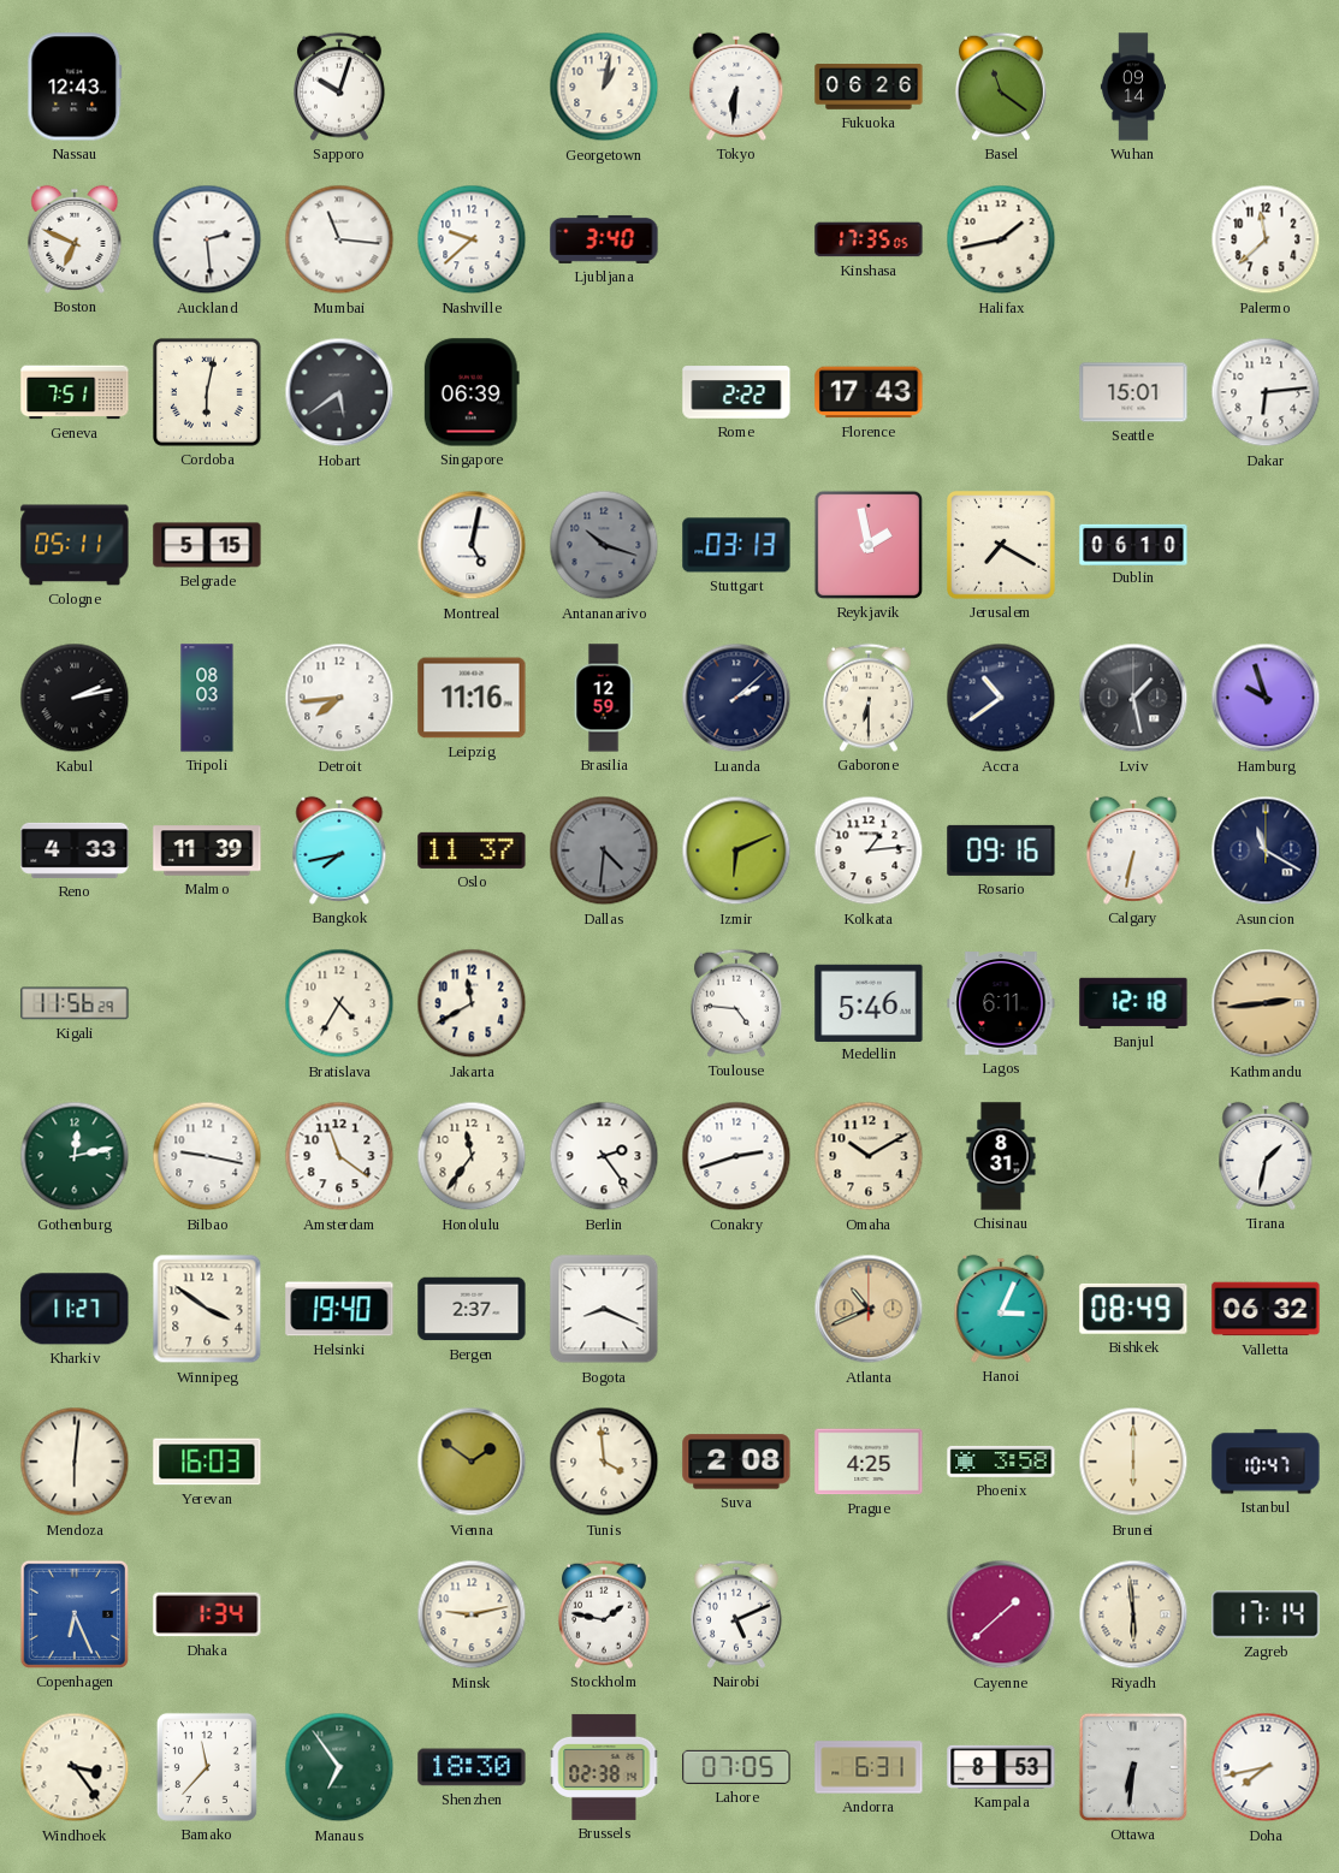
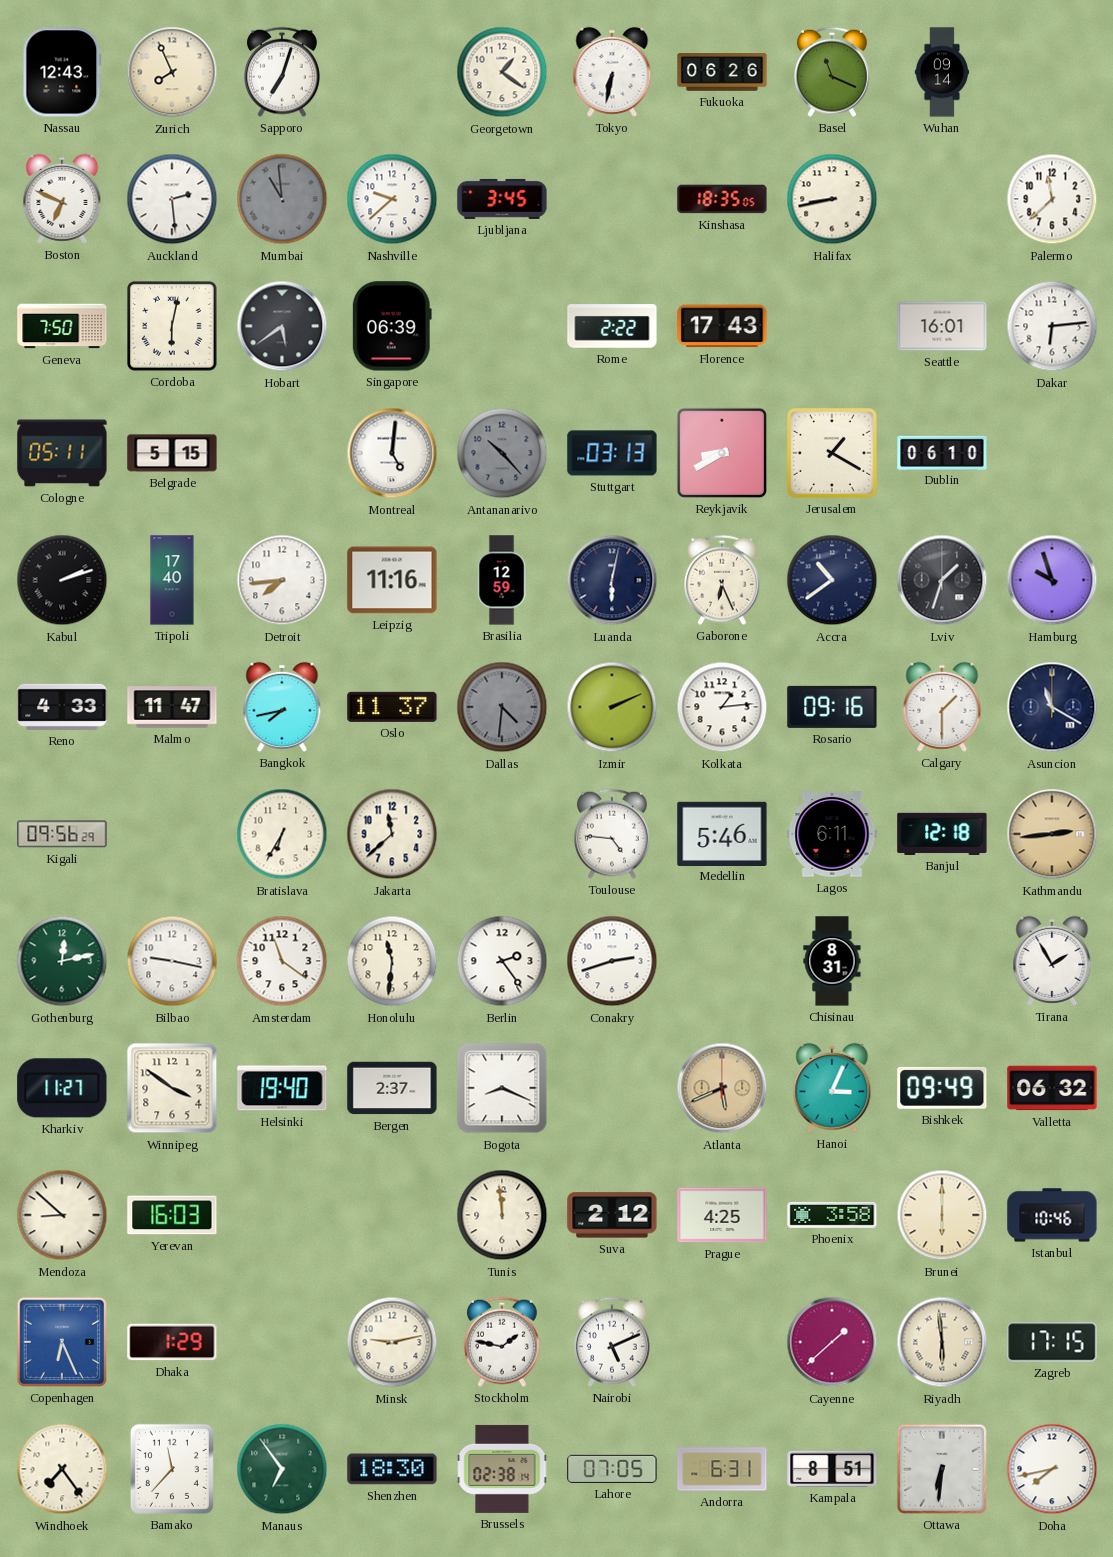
Zurich: none -> 7:56
Sapporo: 10:03 -> 7:03
Georgetown: 1:02 -> 1:21
Tokyo: 6:31 -> 6:32
Basel: 11:21 -> 11:19
Mumbai: 11:16 -> 10:59
Mumbai dial: white -> grey
Ljubljana: 3:40 -> 3:45
Kinshasa: 17:35 -> 18:35
Halifax: 1:43 -> 8:43
Geneva: 7:51 -> 7:50
Seattle: 15:01 -> 16:01
Montreal: 5:02 -> 5:01
Antananarivo: 10:18 -> 10:23
Reykjavik: 1:58 -> 8:40
Jerusalem: 7:20 -> 1:20
Kabul: 2:13 -> 2:12
Tripoli: 08:03 -> 17:40
Luanda: 2:08 -> 6:02
Gaborone: 6:30 -> 6:26
Lviv: 1:28 -> 1:33
Malmo: 11:39 -> 11:47
Izmir: 6:11 -> 2:11
Calgary: 6:32 -> 1:30
Kigali: 11:56 -> 09:56
Bratislava: 4:35 -> 6:35
Jakarta: 11:40 -> 11:38
Honolulu: 11:36 -> 11:31
Omaha: 10:10 -> none
Tirana: 1:32 -> 1:55
Atlanta: 10:41 -> 5:41
Bishkek: 08:49 -> 09:49
Mendoza: 6:01 -> 8:52
Vienna: 1:51 -> none
Tunis: 3:59 -> 11:59
Suva: 2:08 -> 2:12
Istanbul: 10:47 -> 10:46
Dhaka: 1:34 -> 1:29
Zagreb: 17:14 -> 17:15
Windhoek: 3:24 -> 7:24
Kampala: 8:53 -> 8:51
